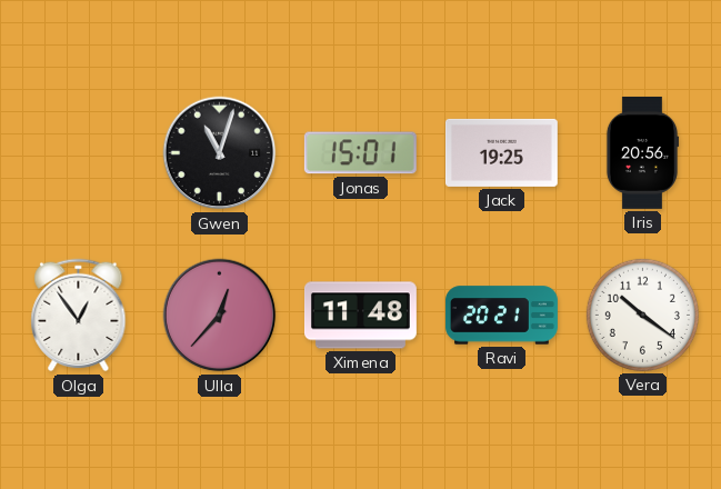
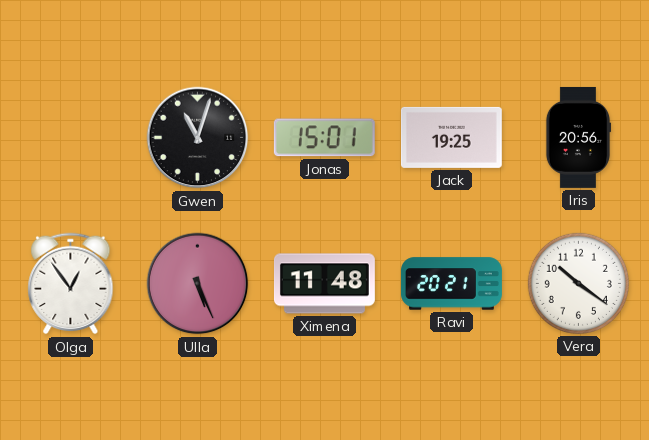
Ulla: 12:37 -> 5:26
